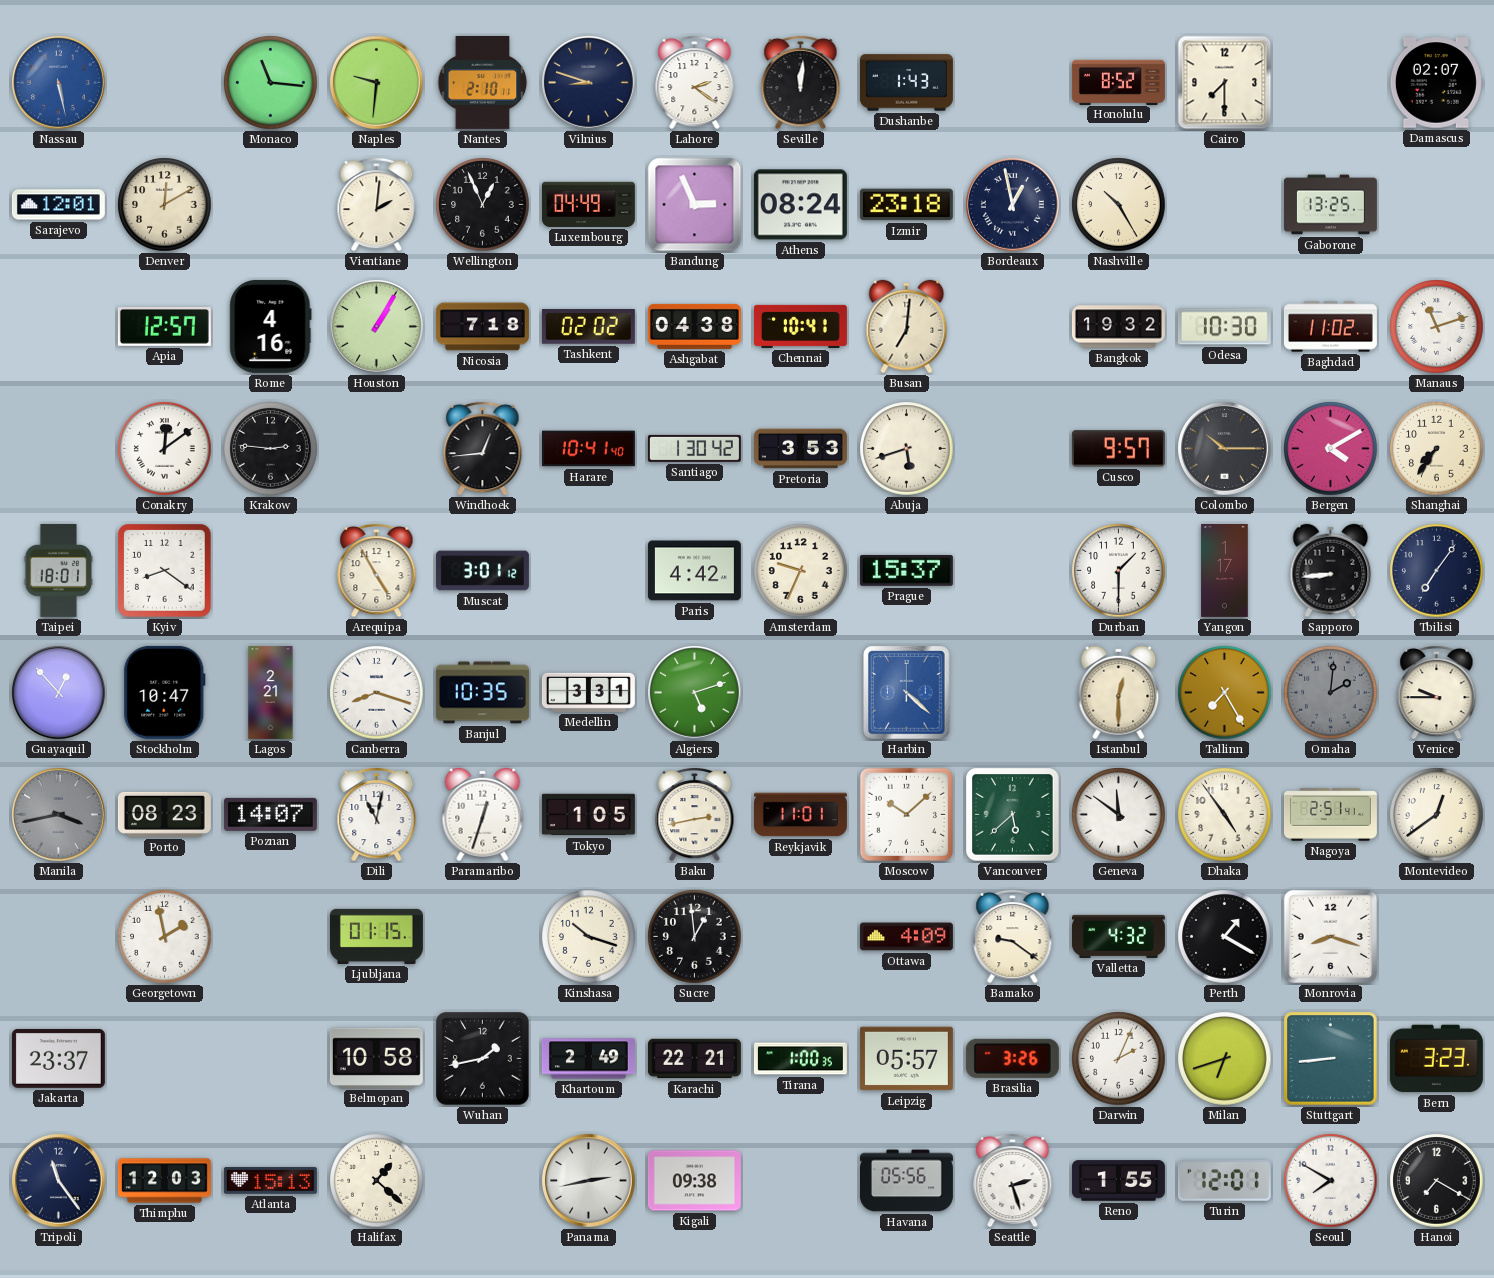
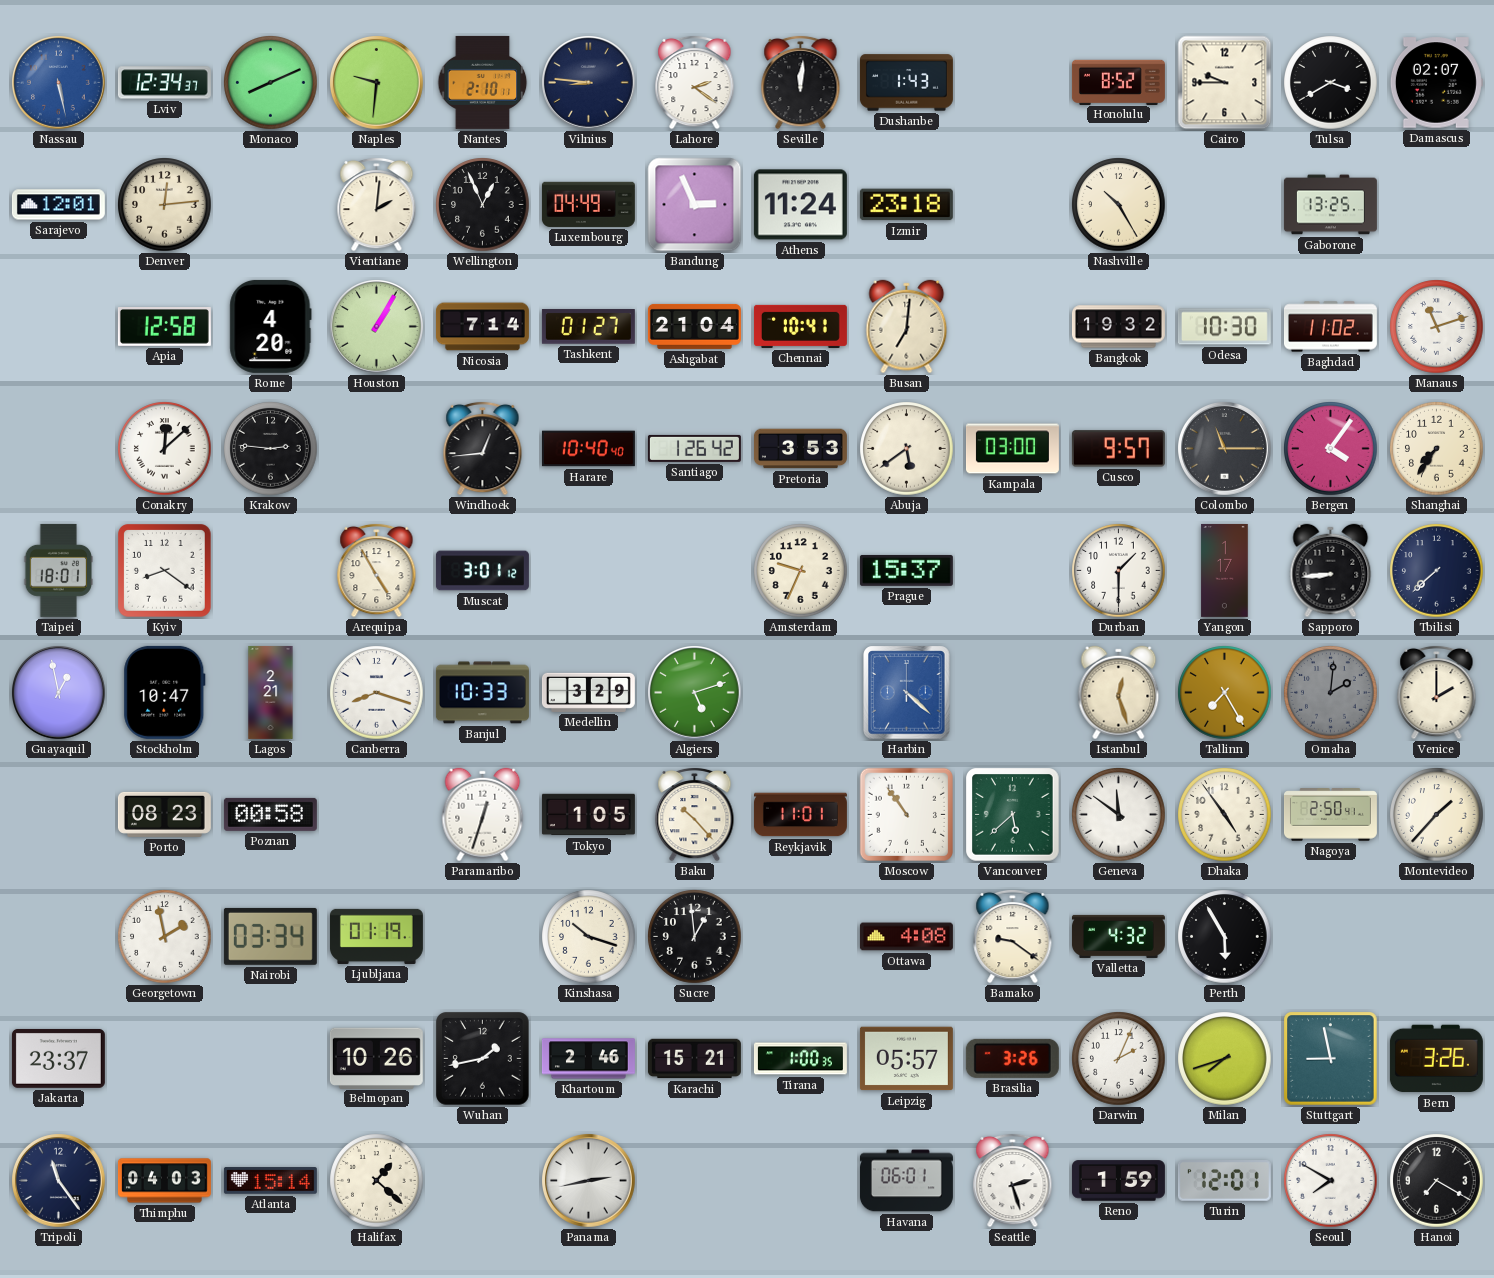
Lviv: none -> 12:34
Monaco: 11:16 -> 8:11
Vilnius: 8:48 -> 8:46
Cairo: 7:30 -> 9:45
Tulsa: none -> 3:40
Denver: 12:10 -> 12:14
Athens: 08:24 -> 11:24
Bordeaux: 12:58 -> none
Apia: 12:57 -> 12:58
Rome: 4:16 -> 4:20
Nicosia: 7:18 -> 7:14
Tashkent: 02:02 -> 01:27
Ashgabat: 04:38 -> 21:04
Conakry: 12:09 -> 12:08
Harare: 10:41 -> 10:40
Santiago: 1:30 -> 1:26
Abuja: 5:42 -> 5:39
Kampala: none -> 03:00
Colombo: 10:15 -> 11:15
Bergen: 4:10 -> 4:06
Paris: 4:42 -> none
Tbilisi: 7:06 -> 7:38
Guayaquil: 12:53 -> 12:58
Banjul: 10:35 -> 10:33
Medellin: 3:31 -> 3:29
Istanbul: 12:30 -> 12:27
Venice: 9:45 -> 2:00
Manila: 3:43 -> none
Poznan: 14:07 -> 00:58
Dili: 11:02 -> none
Baku: 2:43 -> 10:23
Moscow: 10:08 -> 10:54
Nagoya: 2:51 -> 2:50
Montevideo: 12:39 -> 1:37
Nairobi: none -> 03:34
Ljubljana: 01:15 -> 01:19
Ottawa: 4:09 -> 4:08
Perth: 1:20 -> 5:55
Monrovia: 8:18 -> none
Belmopan: 10:58 -> 10:26
Khartoum: 2:49 -> 2:46
Karachi: 22:21 -> 15:21
Milan: 6:42 -> 7:42
Stuttgart: 8:44 -> 8:58
Bern: 3:23 -> 3:26
Thimphu: 12:03 -> 04:03
Atlanta: 15:13 -> 15:14
Kigali: 09:38 -> none
Havana: 05:56 -> 06:01
Reno: 1:55 -> 1:59
